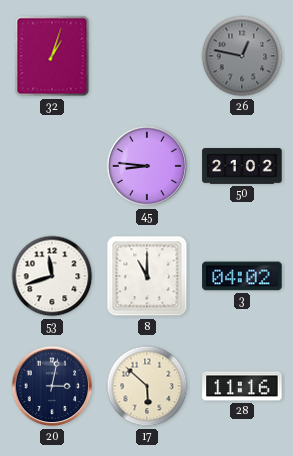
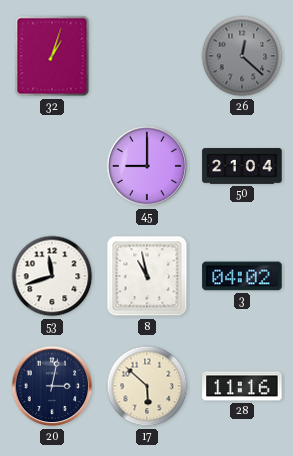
26: 12:47 -> 12:22
45: 8:46 -> 9:00
50: 21:02 -> 21:04
8: 11:00 -> 10:58
